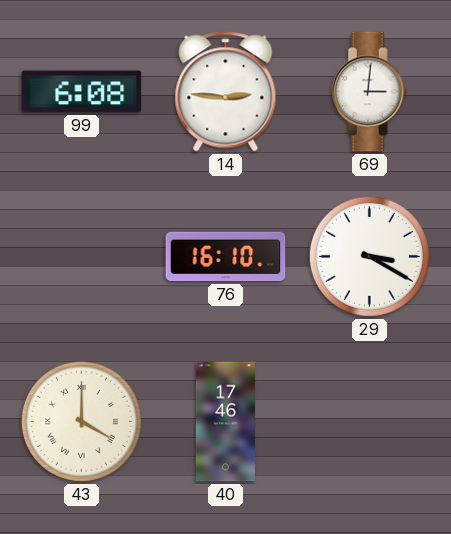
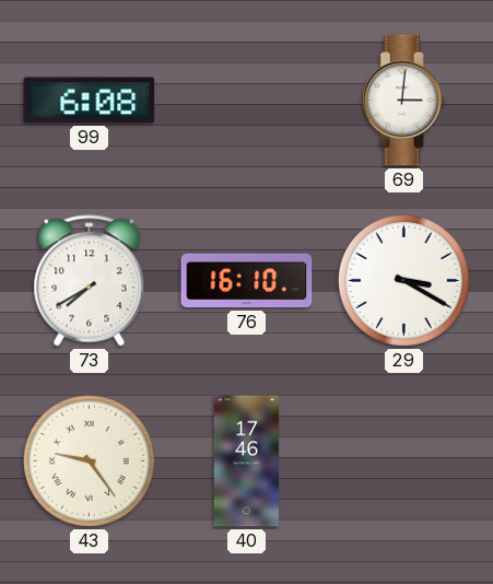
14: 2:46 -> none
73: none -> 7:40
43: 4:00 -> 9:24
